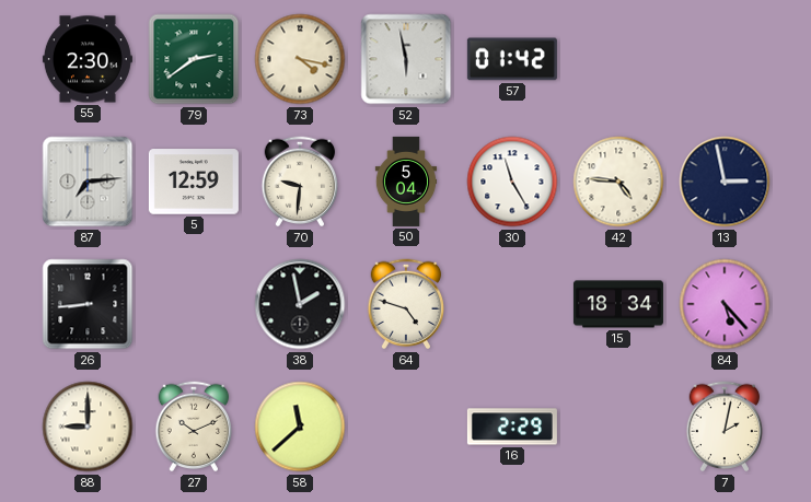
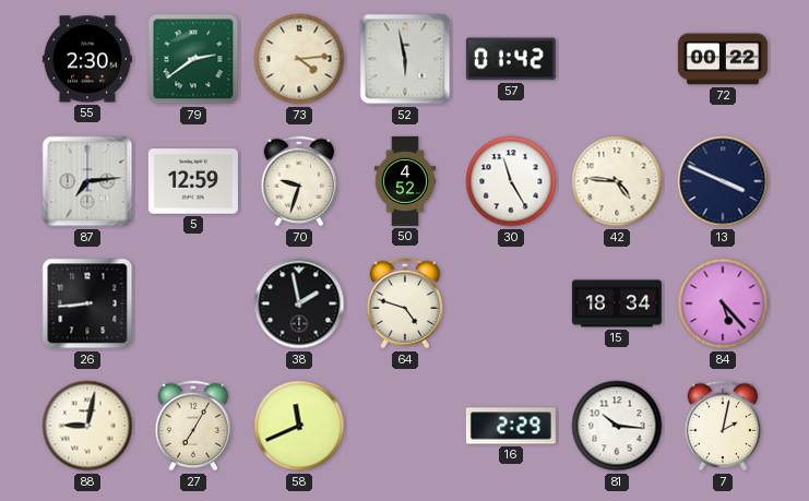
73: 4:17 -> 4:14
72: none -> 00:22
70: 9:31 -> 9:33
50: 5:04 -> 4:52
13: 2:58 -> 3:49
88: 9:00 -> 9:02
27: 10:11 -> 7:05
58: 11:38 -> 11:41
81: none -> 10:16
